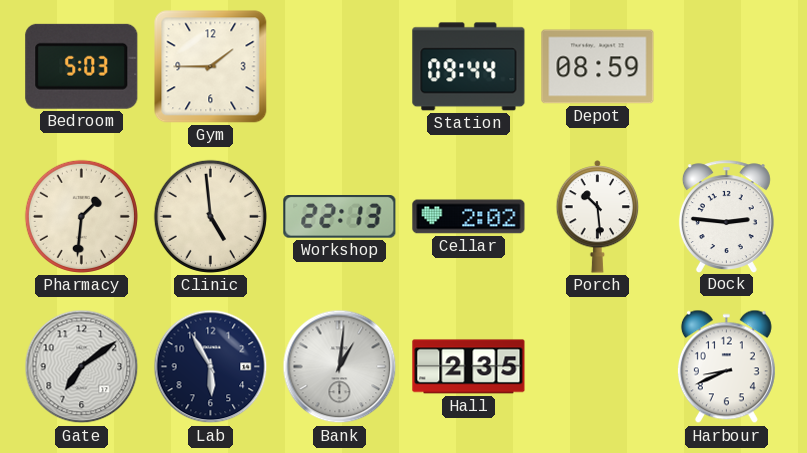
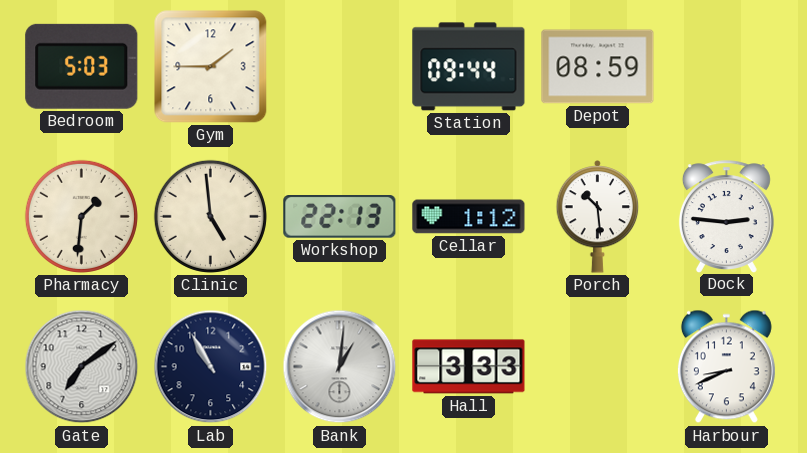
Cellar: 2:02 -> 1:12
Lab: 5:55 -> 10:55
Hall: 2:35 -> 3:33
